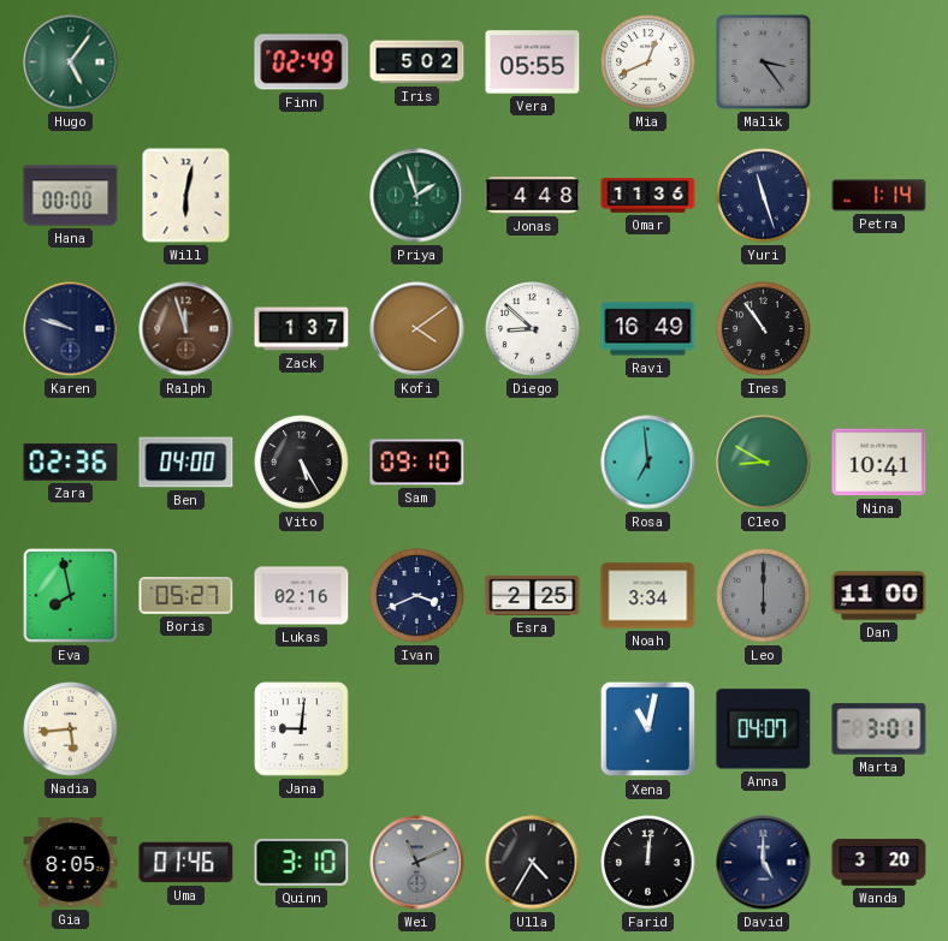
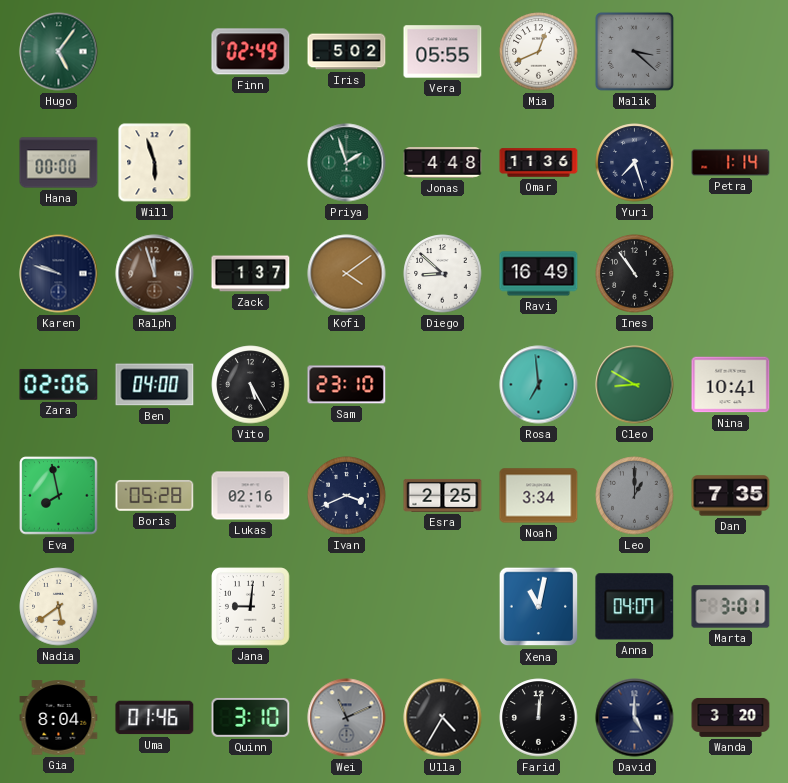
Malik: 3:24 -> 3:22
Will: 6:02 -> 5:57
Yuri: 11:27 -> 7:27
Zara: 02:36 -> 02:06
Sam: 09:10 -> 23:10
Boris: 05:27 -> 05:28
Leo: 6:00 -> 1:00
Dan: 11:00 -> 7:35
Nadia: 5:44 -> 5:39
Gia: 8:05 -> 8:04
